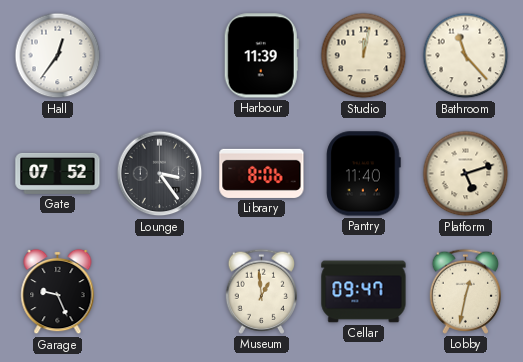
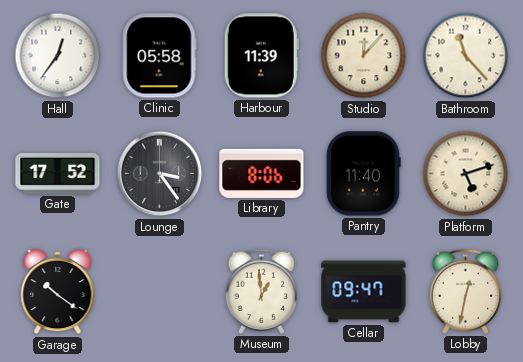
Clinic: none -> 05:58
Studio: 12:02 -> 12:07
Gate: 07:52 -> 17:52
Garage: 9:26 -> 10:21
